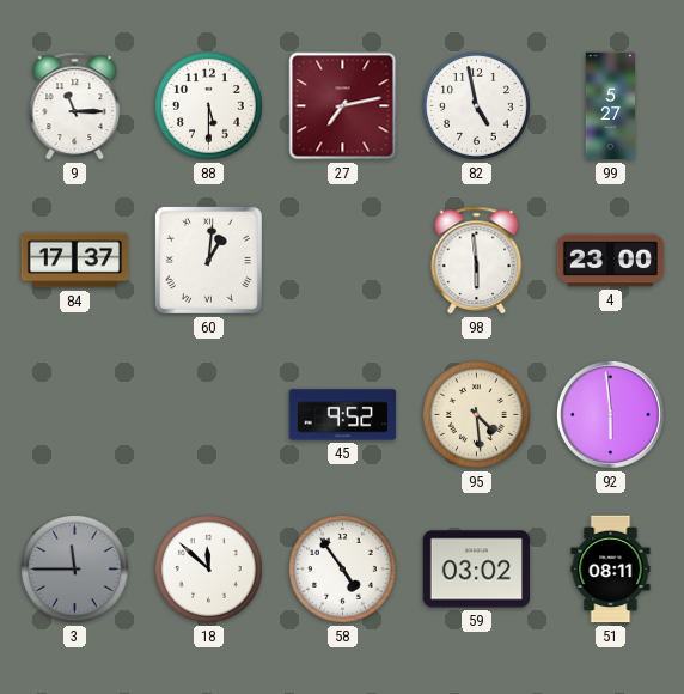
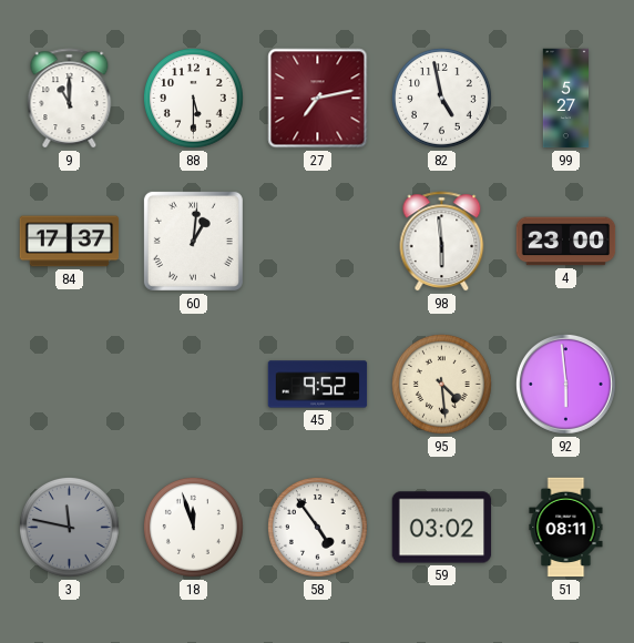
9: 11:15 -> 11:00
3: 11:45 -> 11:47
18: 11:52 -> 11:57
